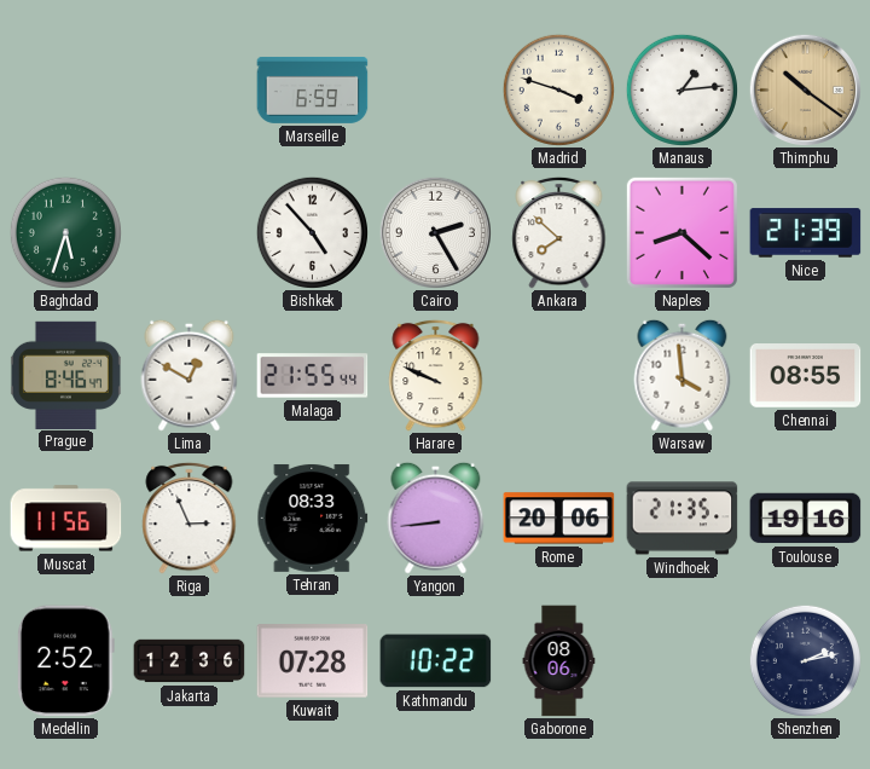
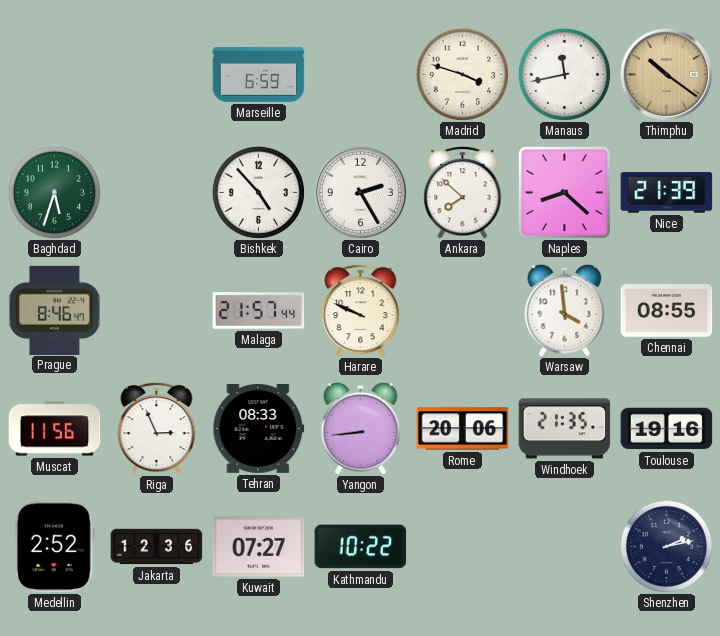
Manaus: 1:14 -> 11:43
Lima: 12:50 -> none
Malaga: 21:55 -> 21:57
Kuwait: 07:28 -> 07:27
Gaborone: 08:06 -> none
